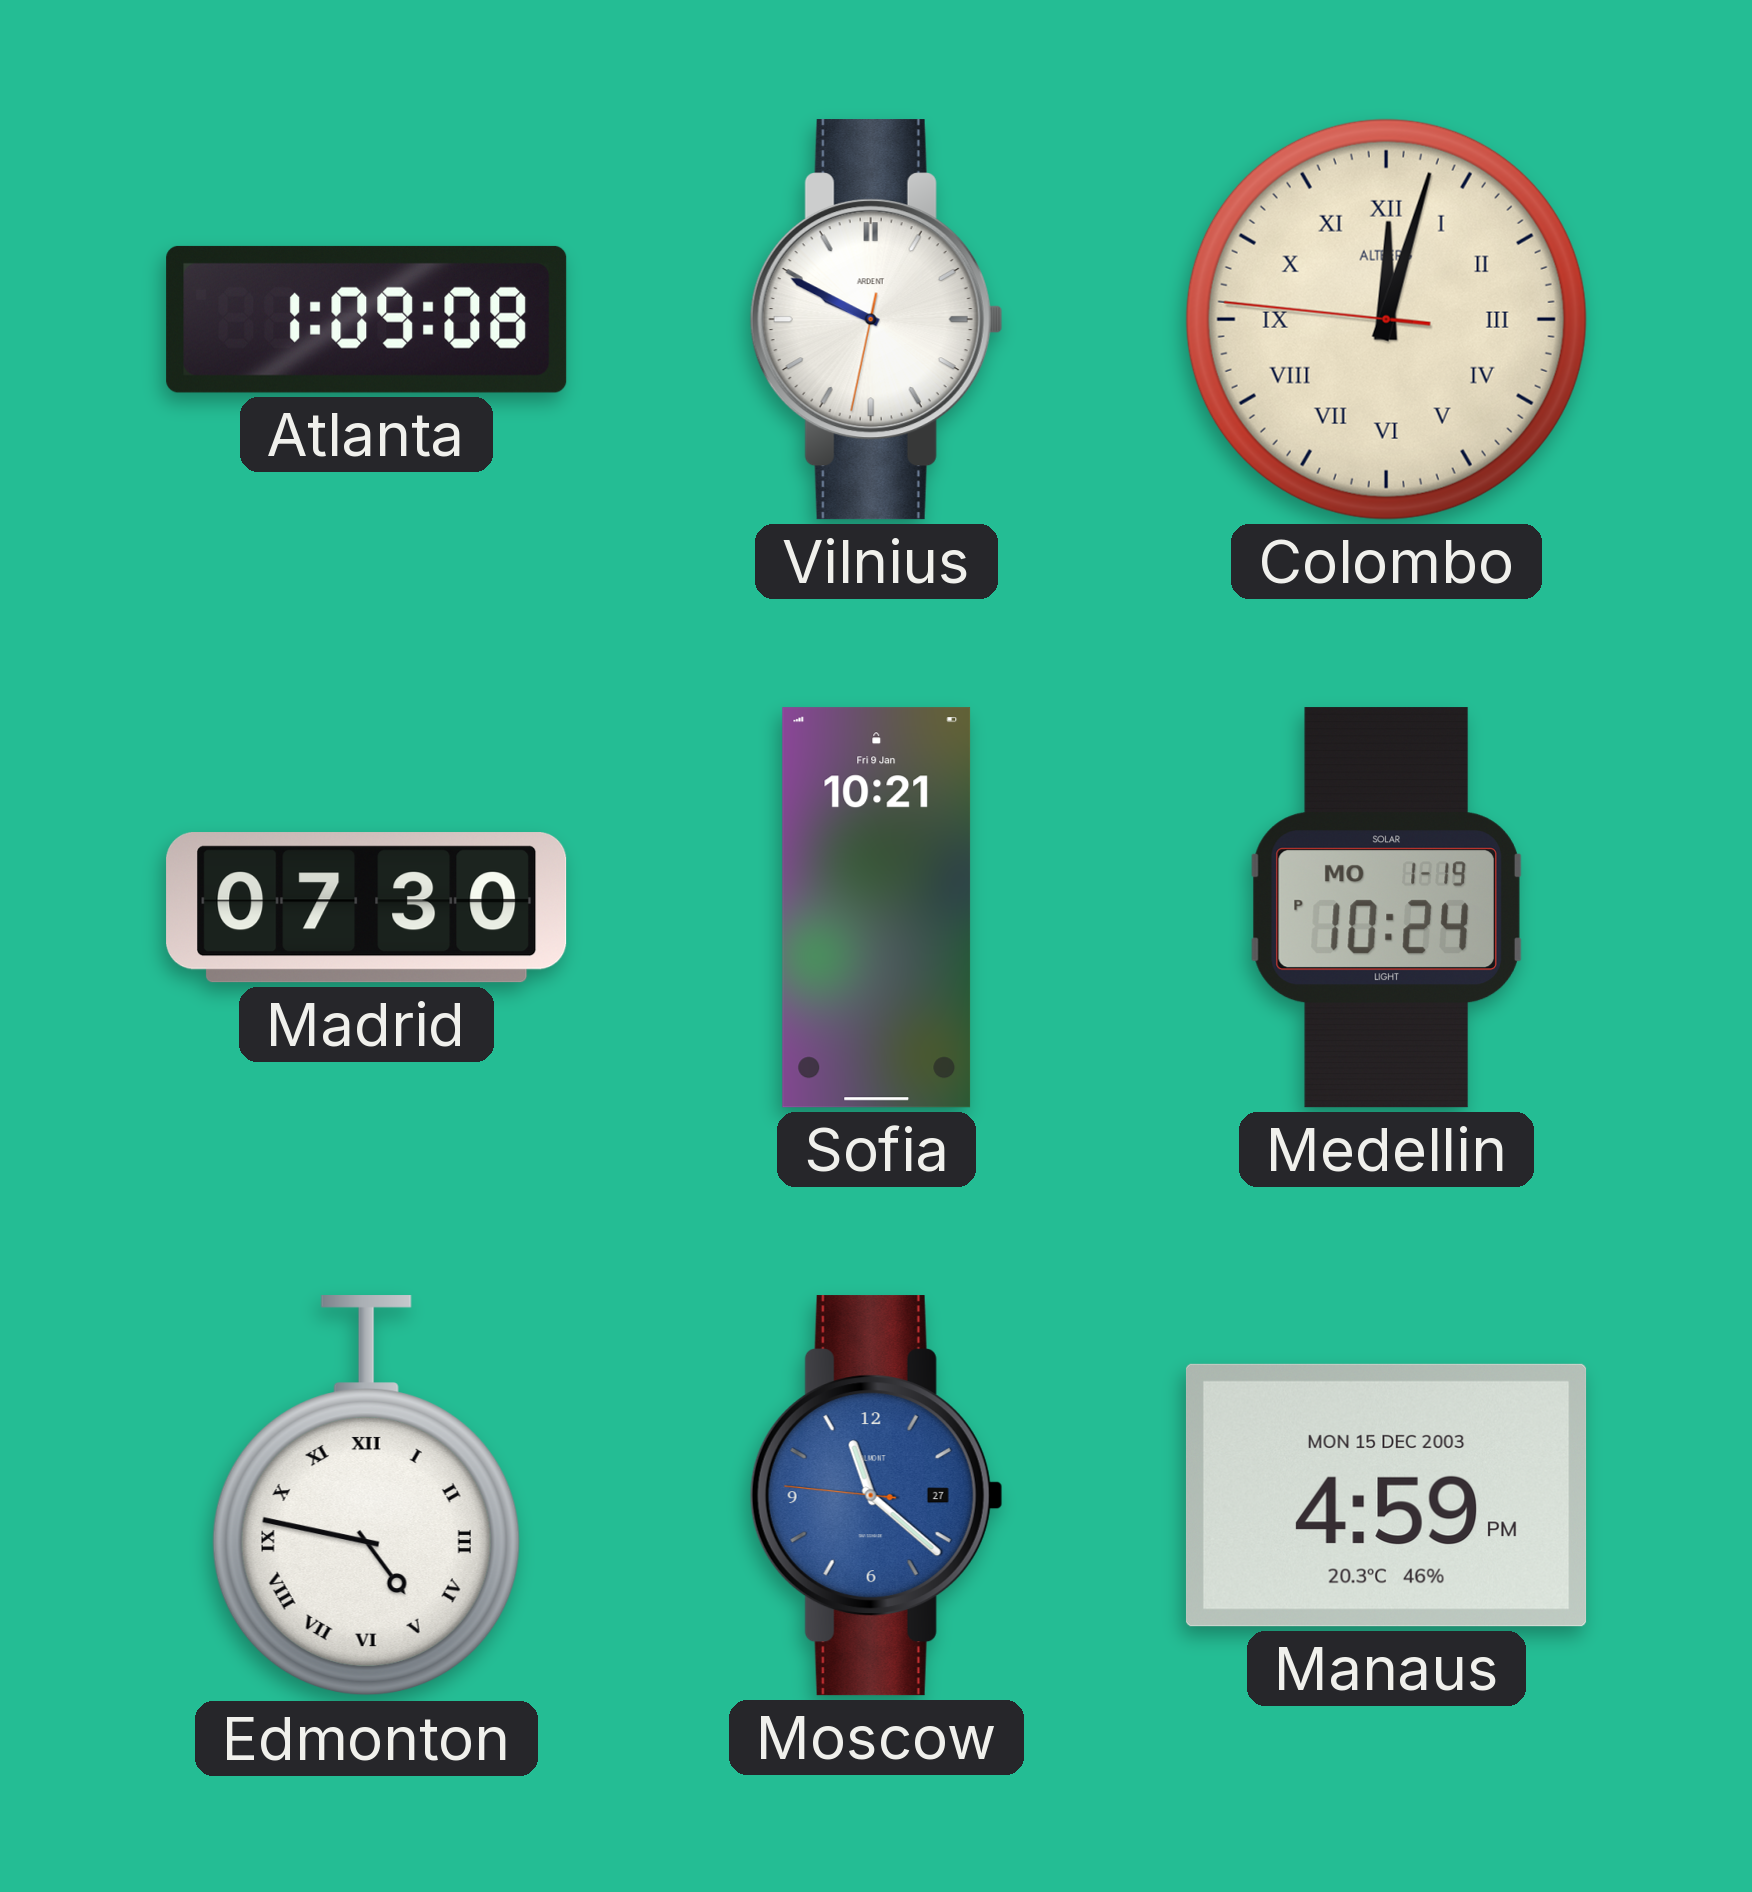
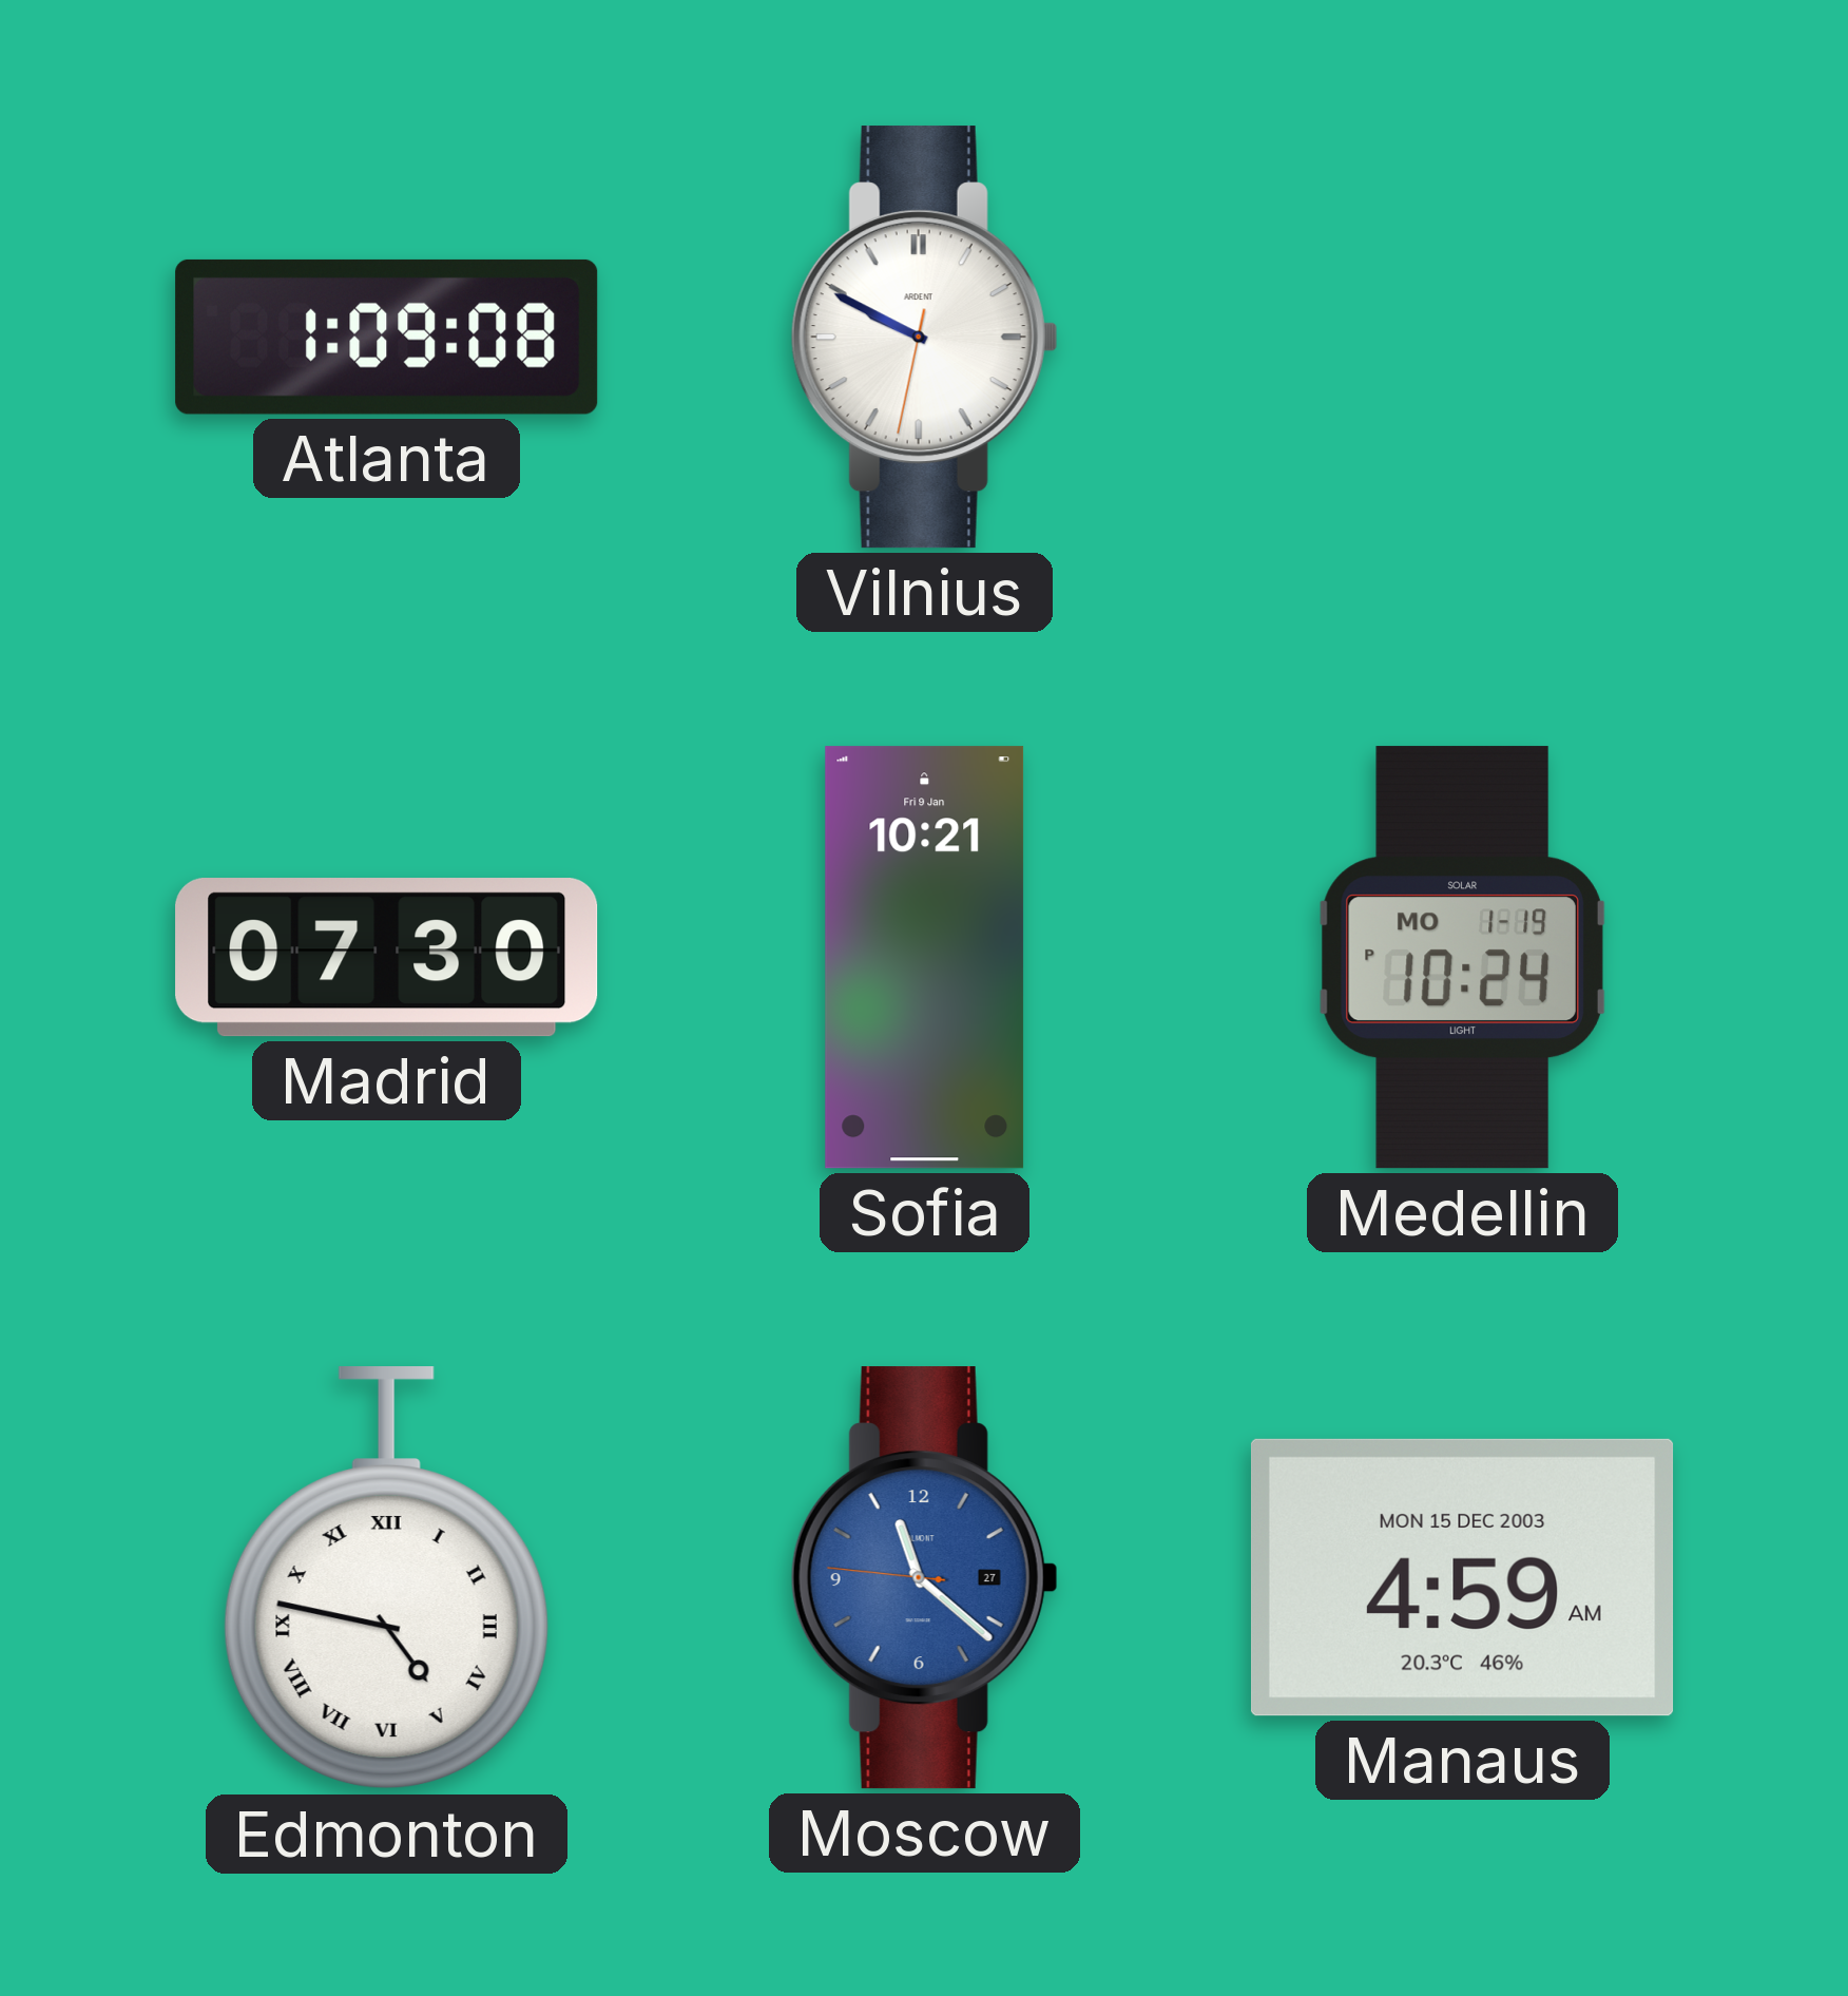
Colombo: 12:02 -> none
Manaus: 4:59 PM -> 4:59 AM
